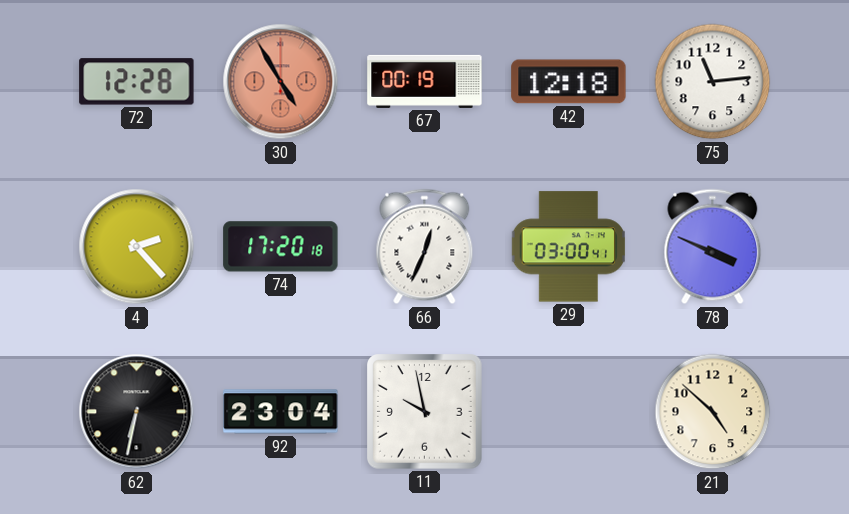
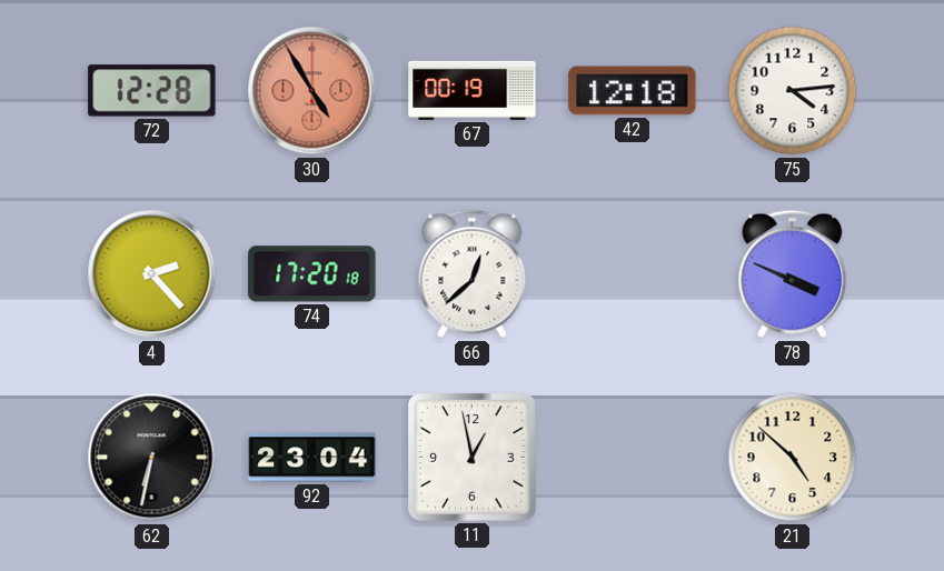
75: 11:14 -> 4:14
66: 12:34 -> 12:38
29: 03:00 -> none
11: 9:58 -> 12:58
